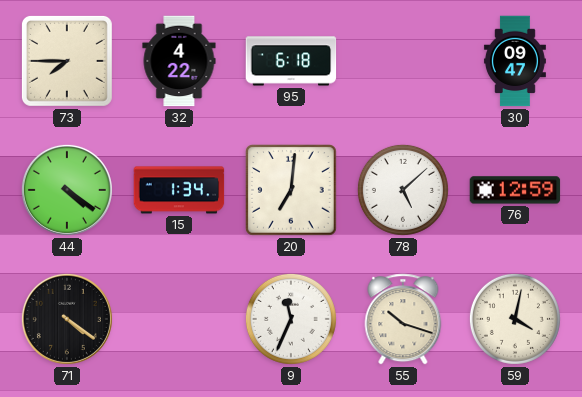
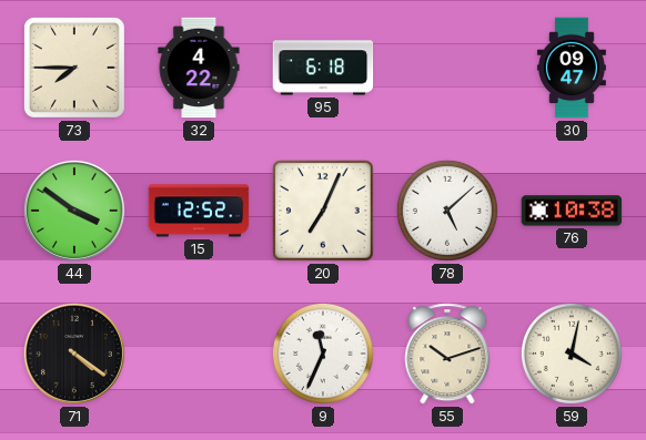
44: 4:21 -> 3:51
15: 1:34 -> 12:52
20: 7:01 -> 7:04
76: 12:59 -> 10:38
55: 10:18 -> 10:12
